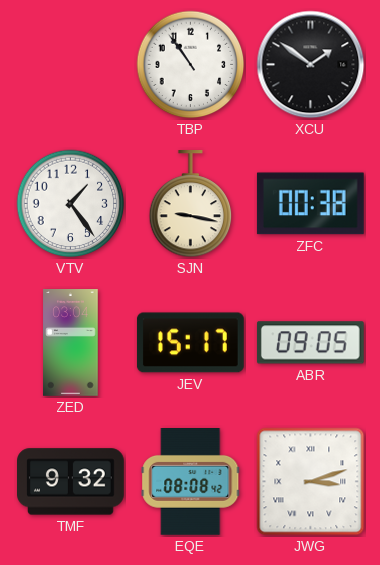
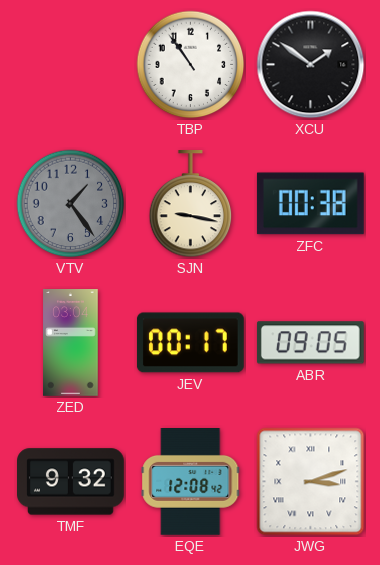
VTV dial: white -> grey
JEV: 15:17 -> 00:17
EQE: 08:08 -> 12:08
